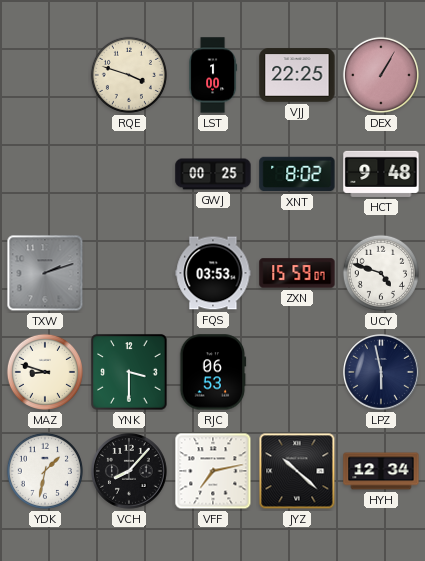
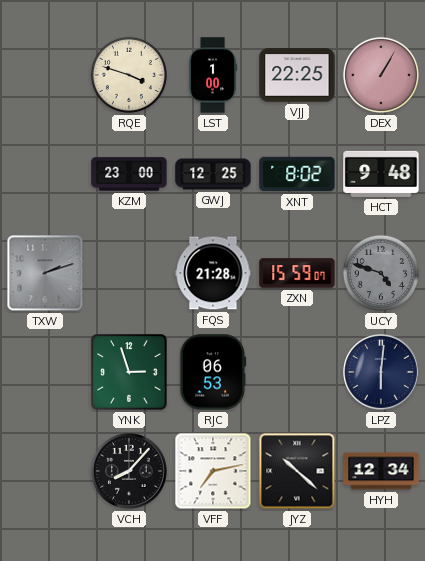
KZM: none -> 23:00
GWJ: 00:25 -> 12:25
FQS: 03:53 -> 21:28
UCY dial: white -> grey
MAZ: 8:48 -> none
YNK: 3:30 -> 2:57
LPZ: 5:58 -> 6:01
YDK: 1:32 -> none
